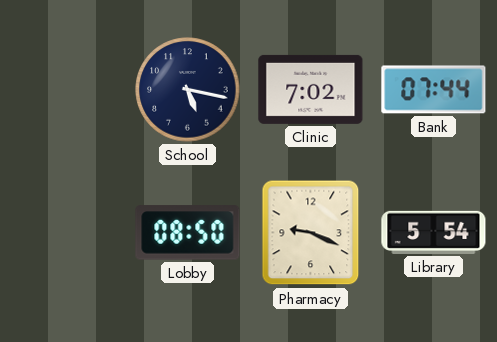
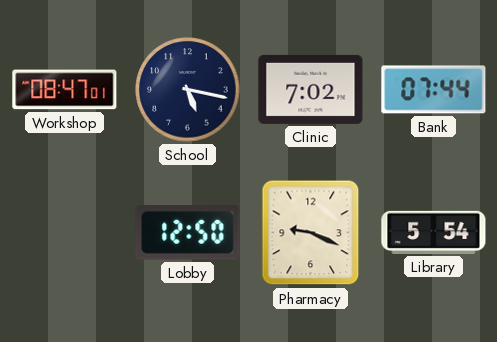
Workshop: none -> 08:47
Lobby: 08:50 -> 12:50
